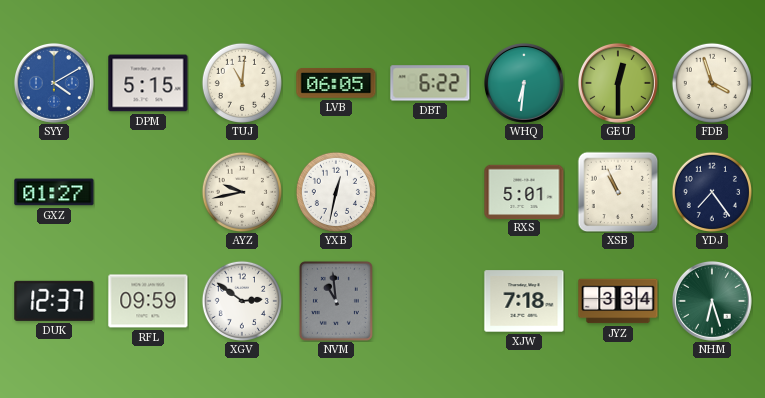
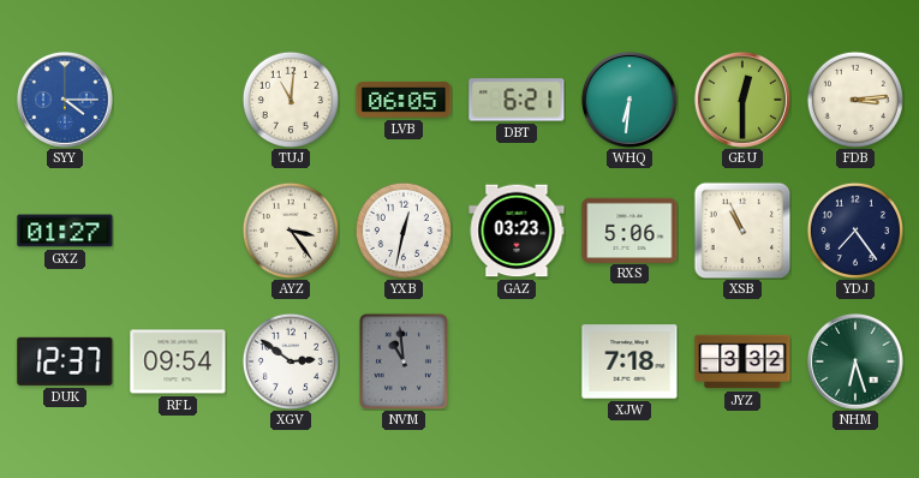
SYY: 4:10 -> 4:15
DPM: 5:15 -> none
DBT: 6:22 -> 6:21
FDB: 3:57 -> 3:14
AYZ: 9:43 -> 3:24
GAZ: none -> 03:23
RXS: 5:01 -> 5:06
RFL: 09:59 -> 09:54
JYZ: 3:34 -> 3:32
